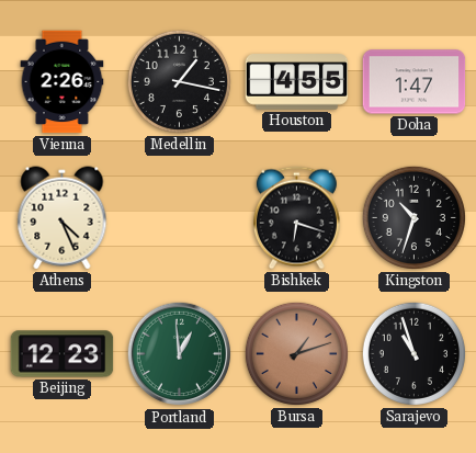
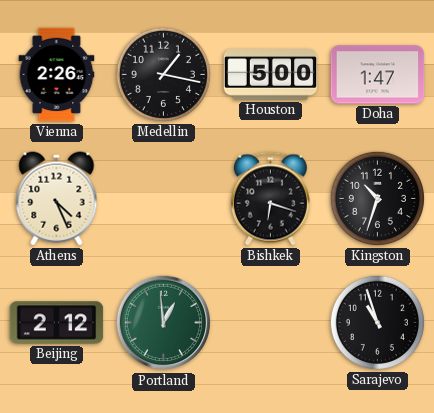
Houston: 4:55 -> 5:00
Beijing: 12:23 -> 2:12
Bursa: 1:12 -> none
